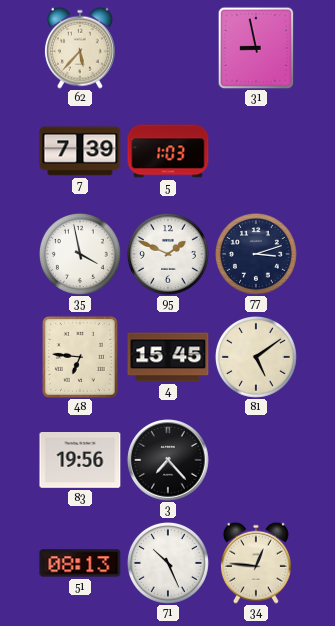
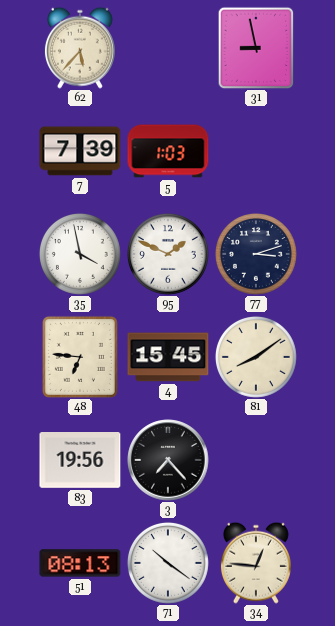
81: 5:09 -> 8:09
71: 10:26 -> 10:21
